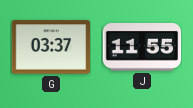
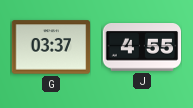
J: 11:55 -> 4:55
